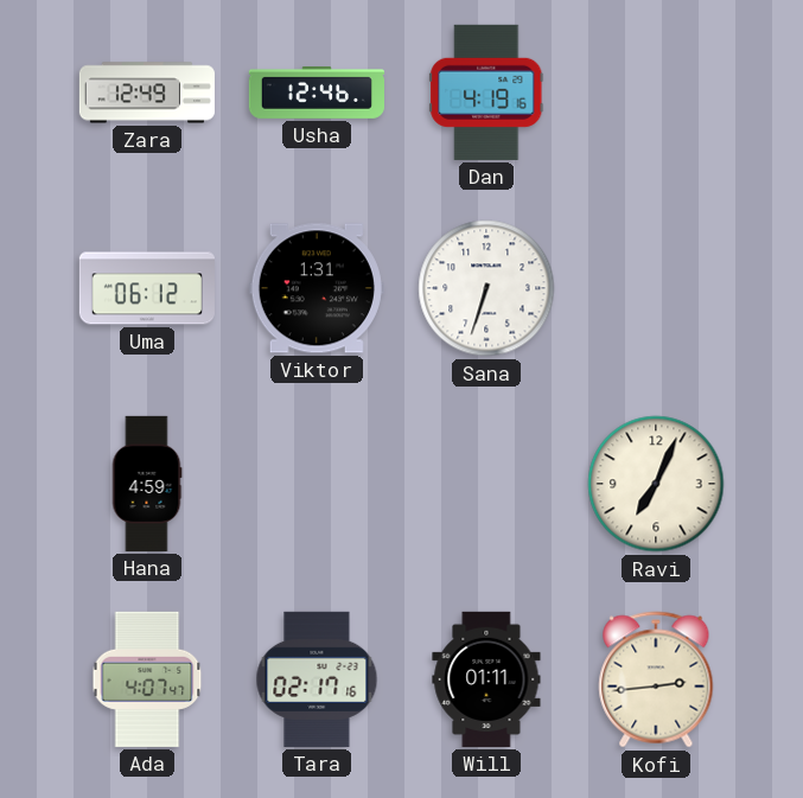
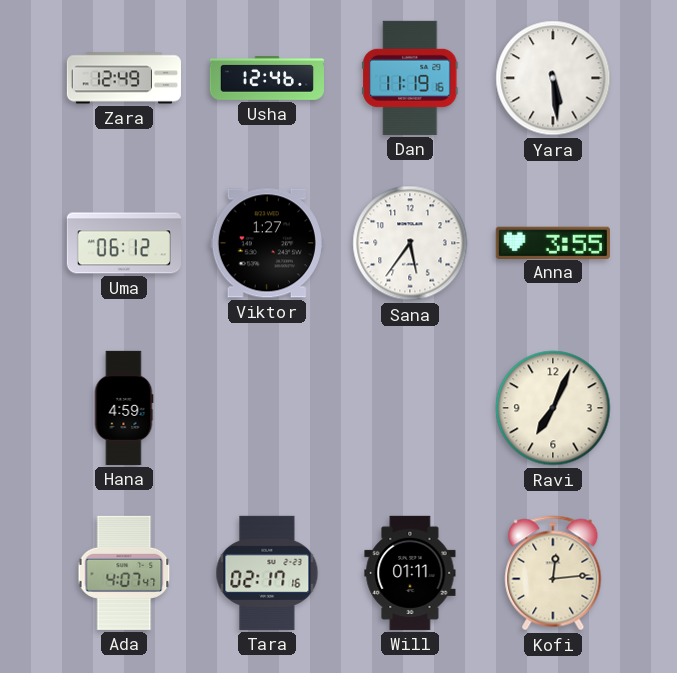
Dan: 4:19 -> 11:19
Yara: none -> 5:29
Viktor: 1:31 -> 1:27
Sana: 6:33 -> 5:36
Anna: none -> 3:55
Kofi: 2:44 -> 12:14
